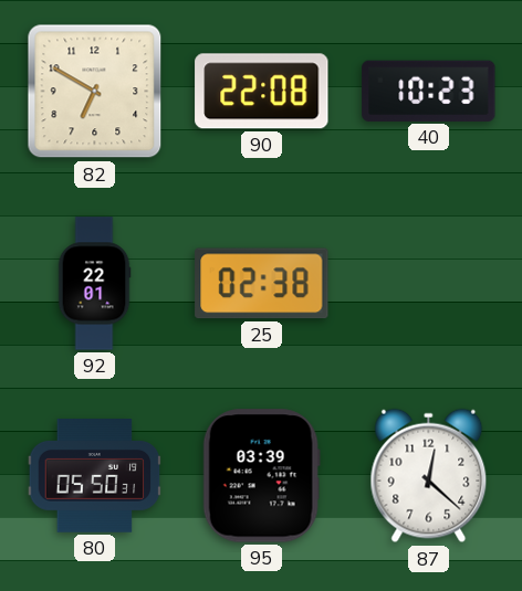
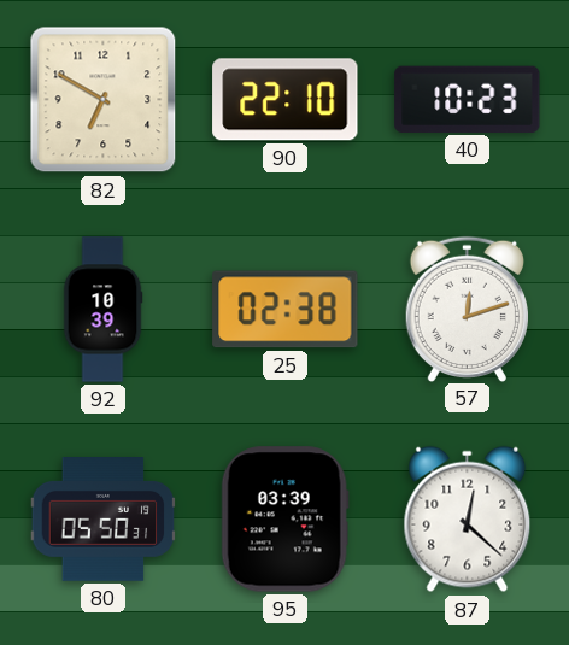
90: 22:08 -> 22:10
92: 22:01 -> 10:39
57: none -> 12:12
